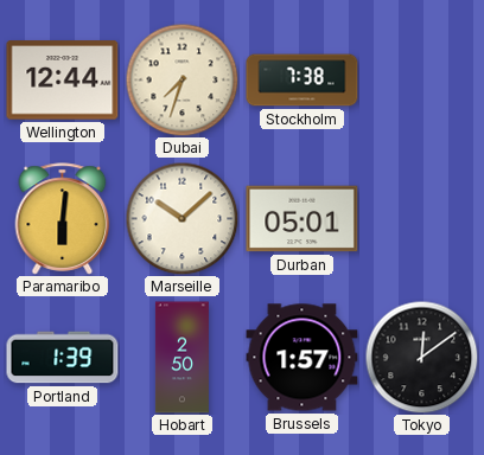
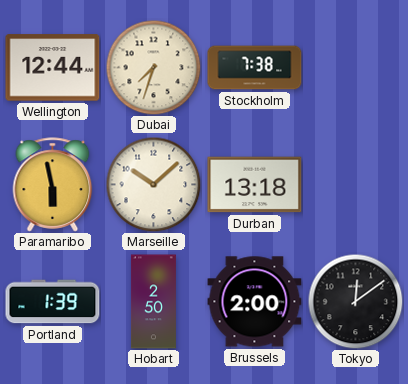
Paramaribo: 6:01 -> 5:58
Durban: 05:01 -> 13:18
Brussels: 1:57 -> 2:00
